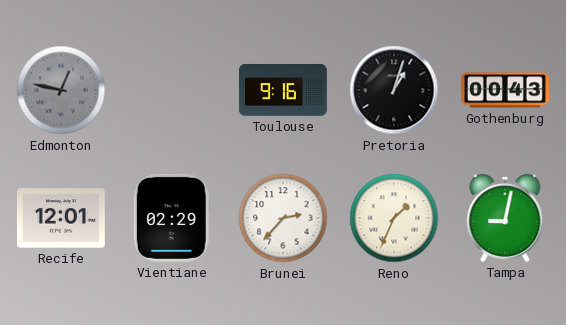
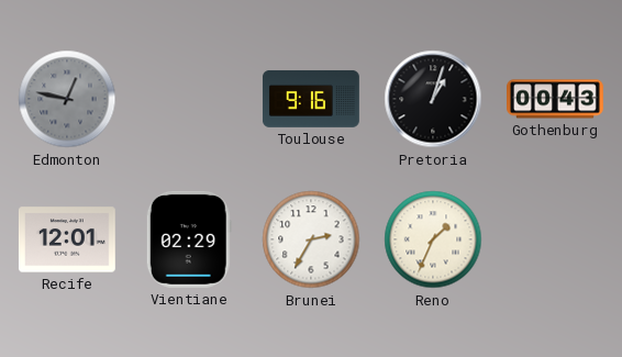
Brunei: 2:37 -> 2:35
Tampa: 9:02 -> none
